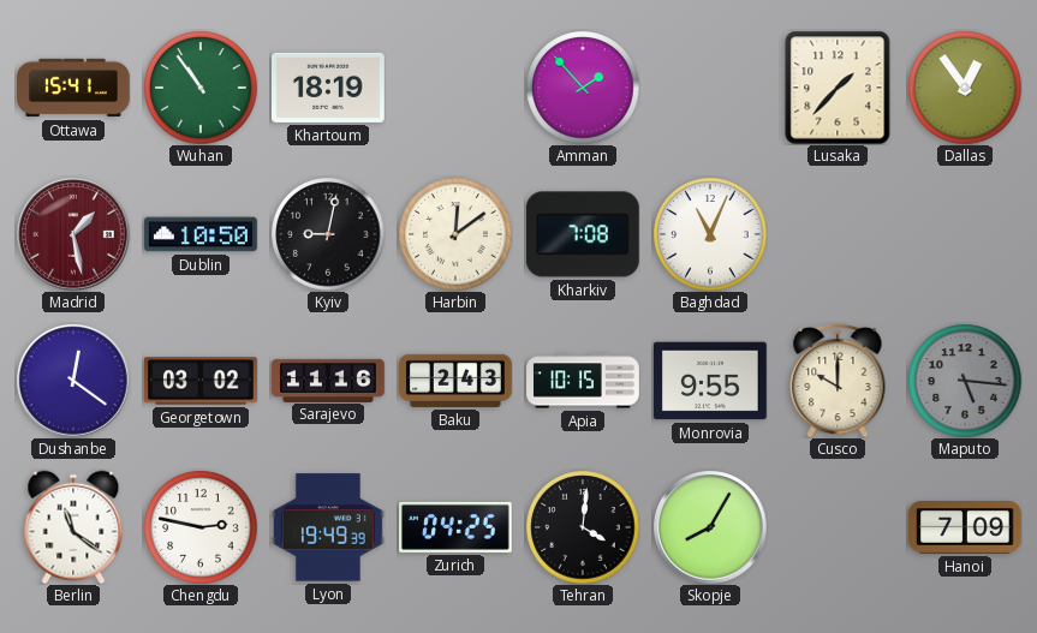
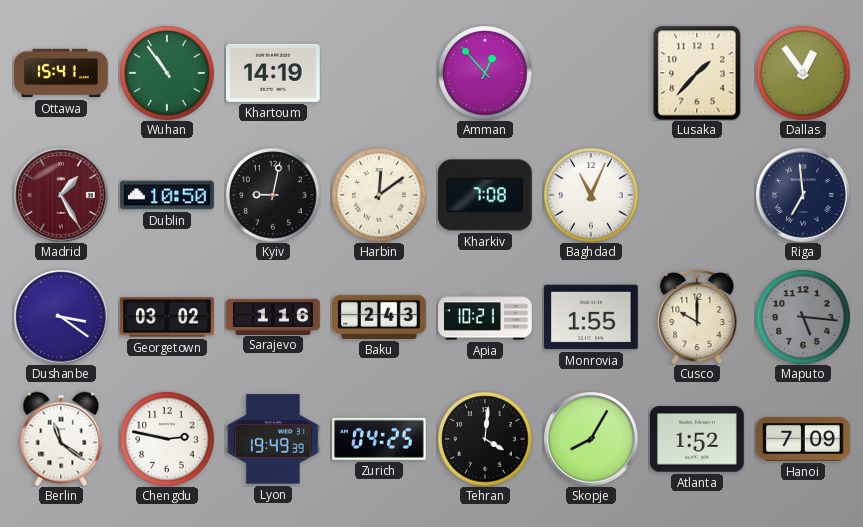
Khartoum: 18:19 -> 14:19
Amman: 1:53 -> 12:53
Madrid: 1:28 -> 1:25
Riga: none -> 6:59
Dushanbe: 12:21 -> 3:21
Sarajevo: 11:16 -> 1:16
Apia: 10:15 -> 10:21
Monrovia: 9:55 -> 1:55
Atlanta: none -> 1:52
